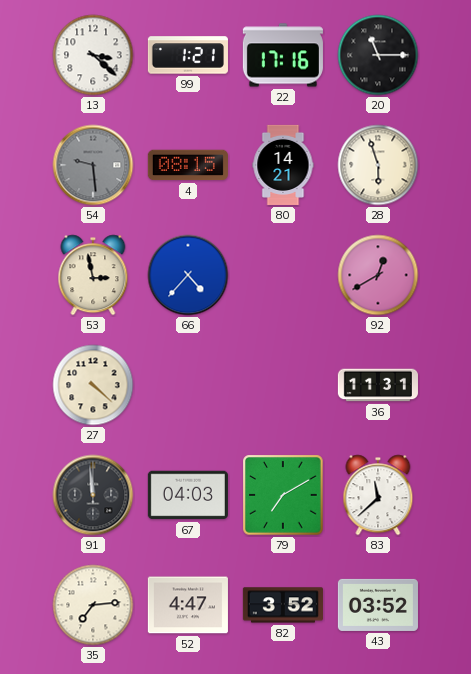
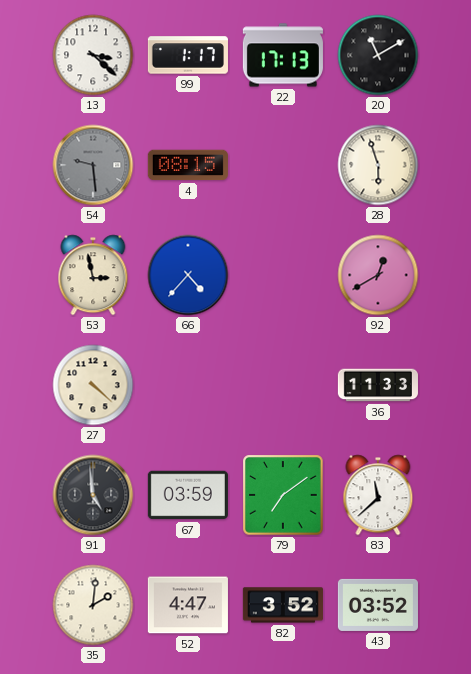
99: 1:21 -> 1:17
22: 17:16 -> 17:13
20: 11:15 -> 11:10
80: 14:21 -> none
36: 11:31 -> 11:33
91: 11:59 -> 4:59
67: 04:03 -> 03:59
79: 7:10 -> 7:09
35: 7:14 -> 2:01
